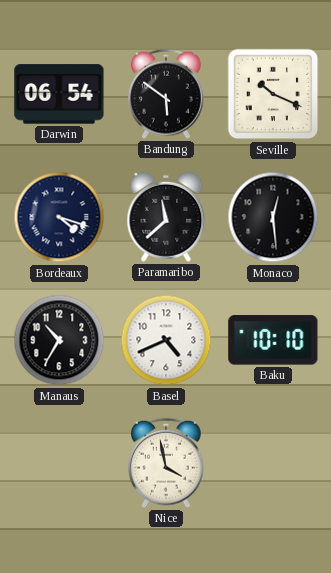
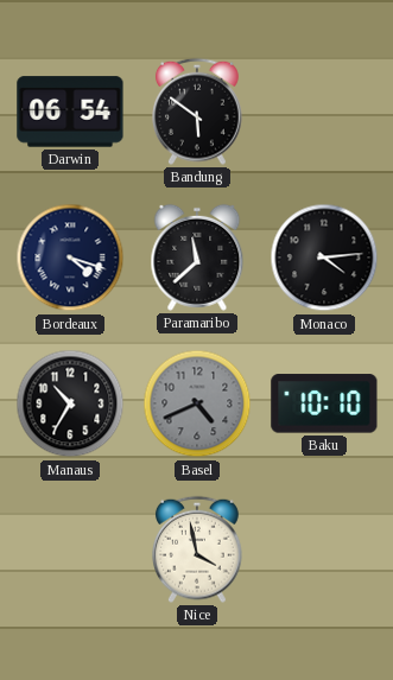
Seville: 10:19 -> none
Monaco: 12:29 -> 4:14
Basel dial: white -> grey
